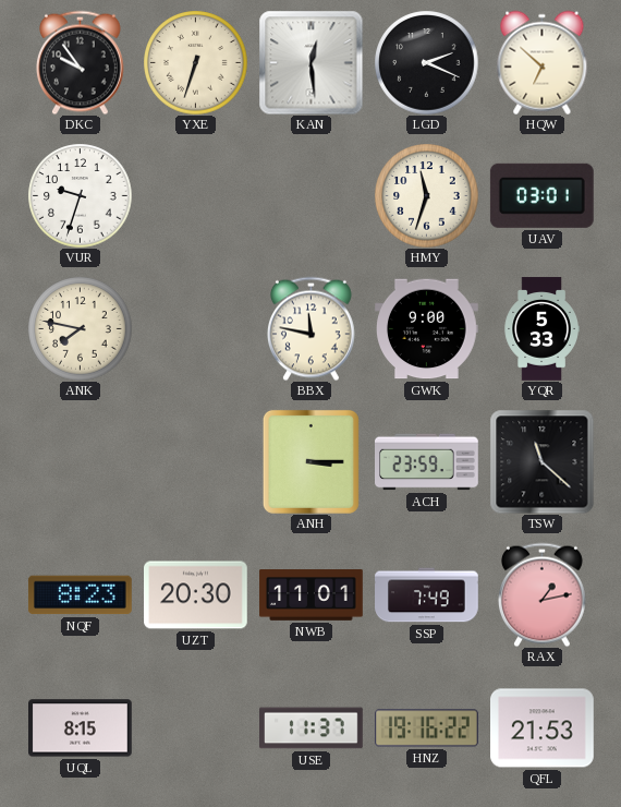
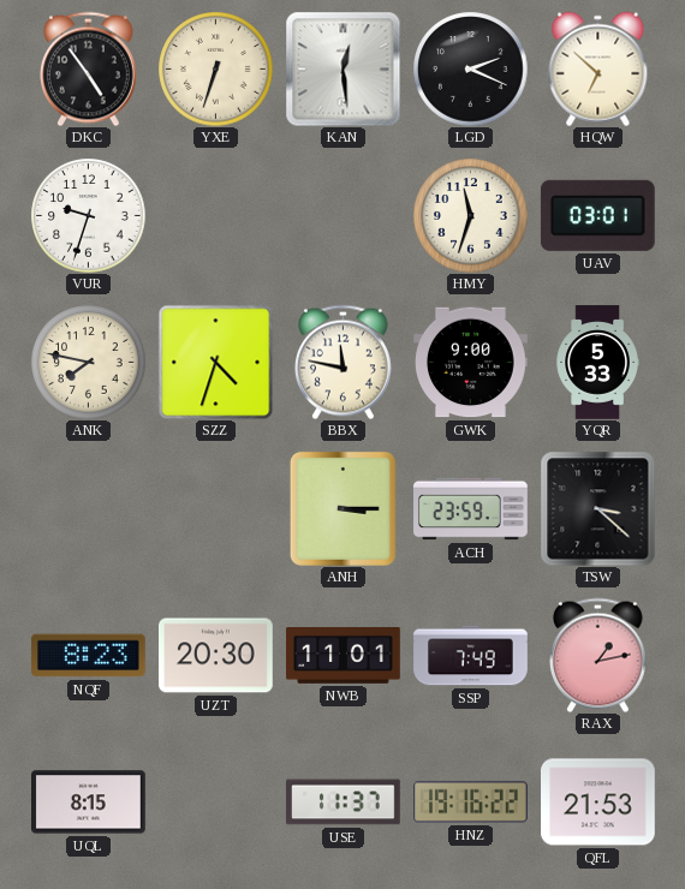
DKC: 9:54 -> 4:54
SZZ: none -> 4:33
TSW: 11:22 -> 3:22
